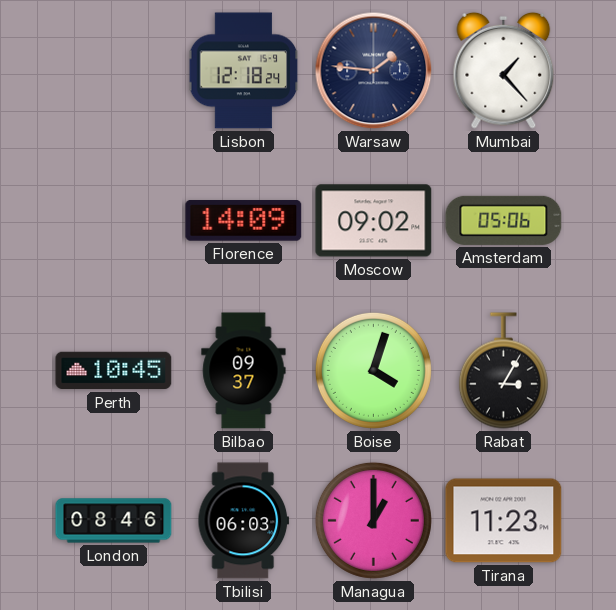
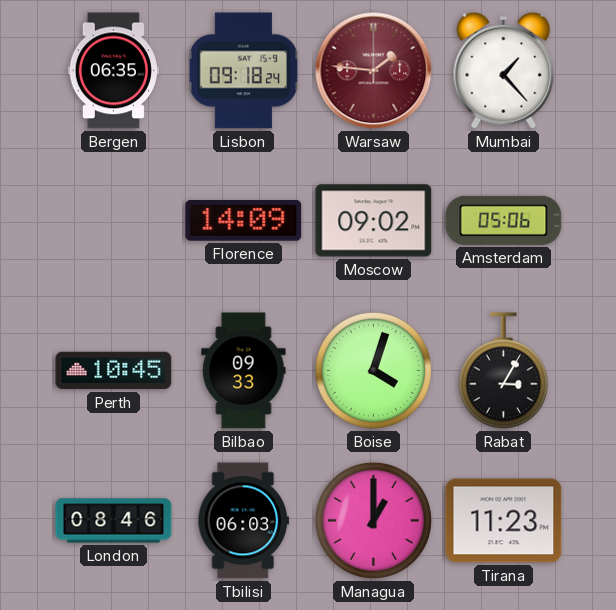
Bergen: none -> 06:35
Lisbon: 12:18 -> 09:18
Warsaw dial: navy -> burgundy
Bilbao: 09:37 -> 09:33
